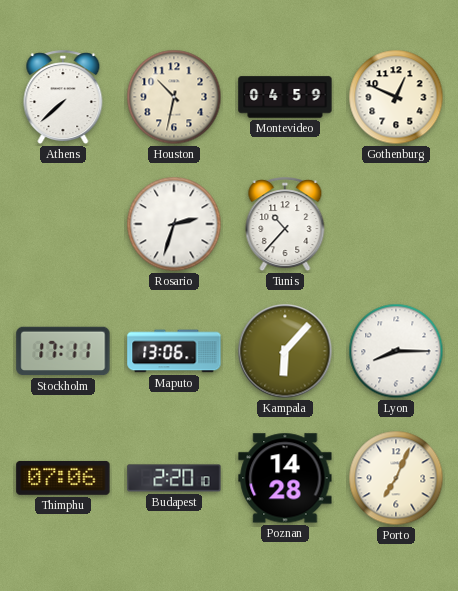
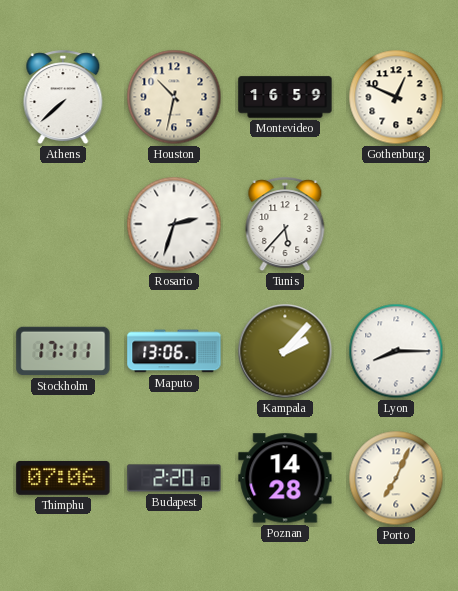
Montevideo: 04:59 -> 16:59
Tunis: 10:37 -> 5:37
Kampala: 6:07 -> 2:07
